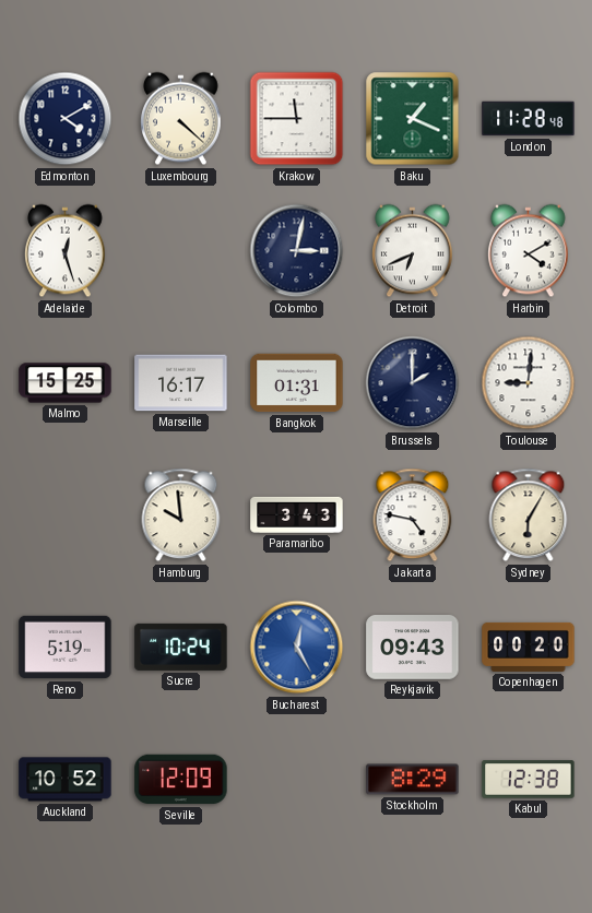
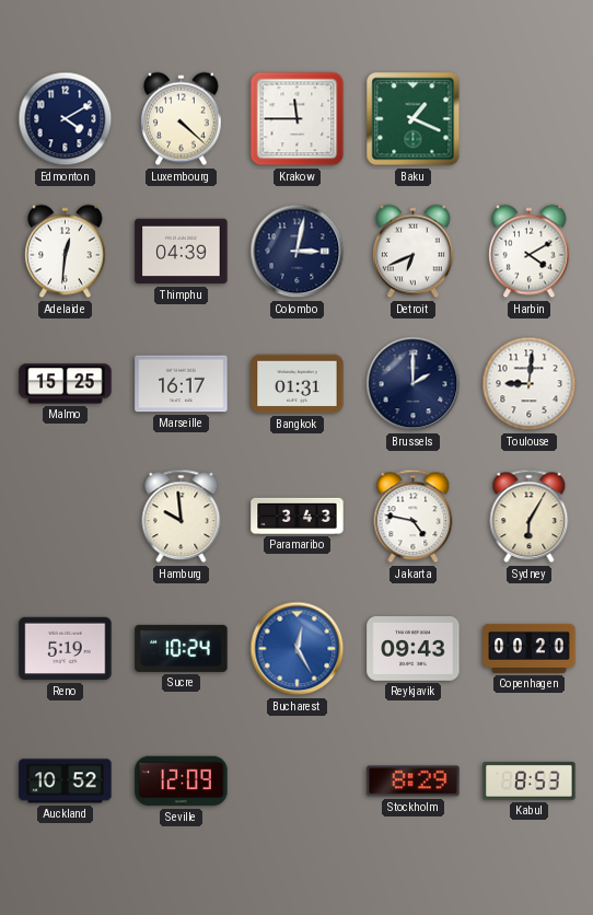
London: 11:28 -> none
Adelaide: 12:27 -> 12:31
Thimphu: none -> 04:39
Kabul: 12:38 -> 8:53
